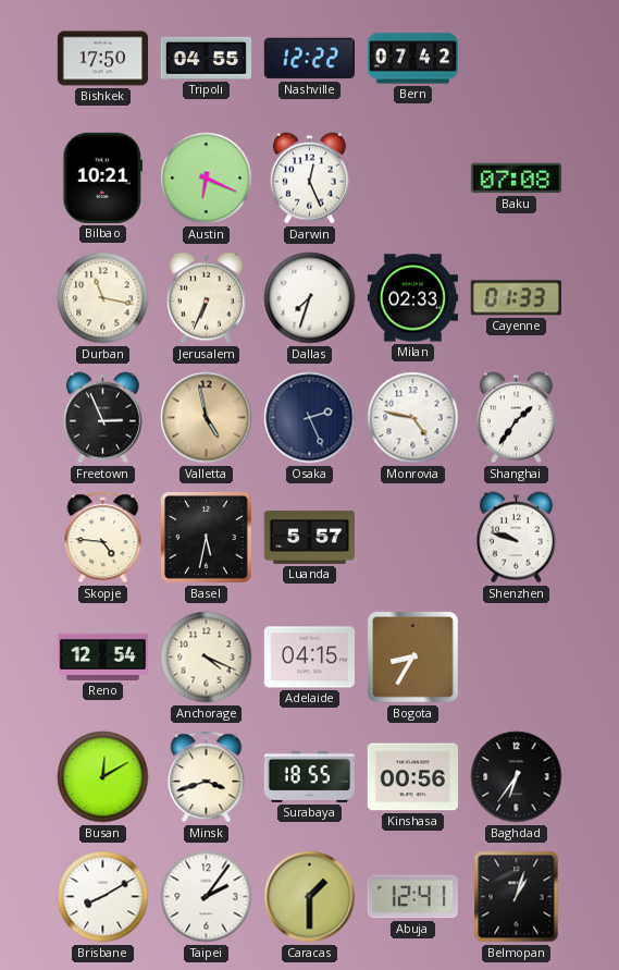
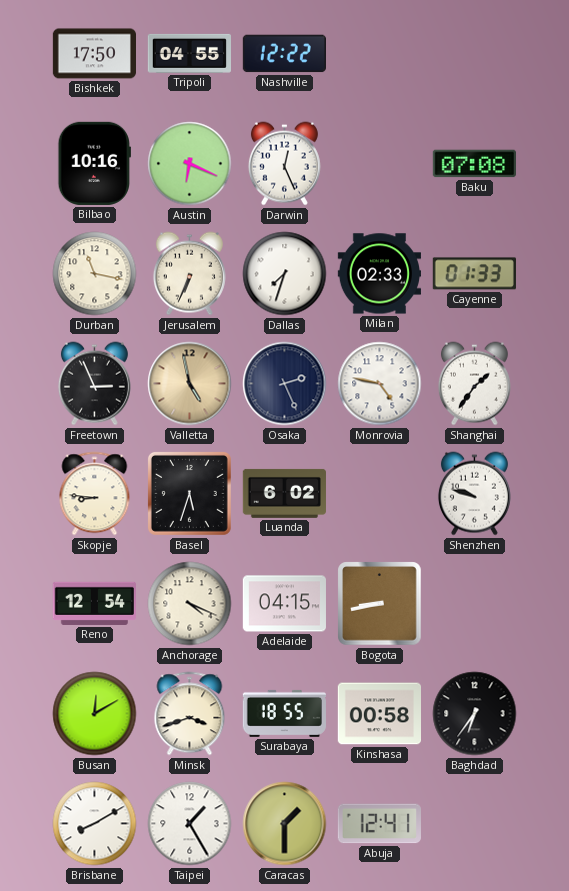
Bern: 07:42 -> none
Bilbao: 10:21 -> 10:16
Skopje: 4:46 -> 8:46
Basel: 5:32 -> 5:33
Luanda: 5:57 -> 6:02
Bogota: 8:35 -> 8:43
Kinshasa: 00:56 -> 00:58
Taipei: 2:06 -> 1:25
Belmopan: 1:03 -> none
